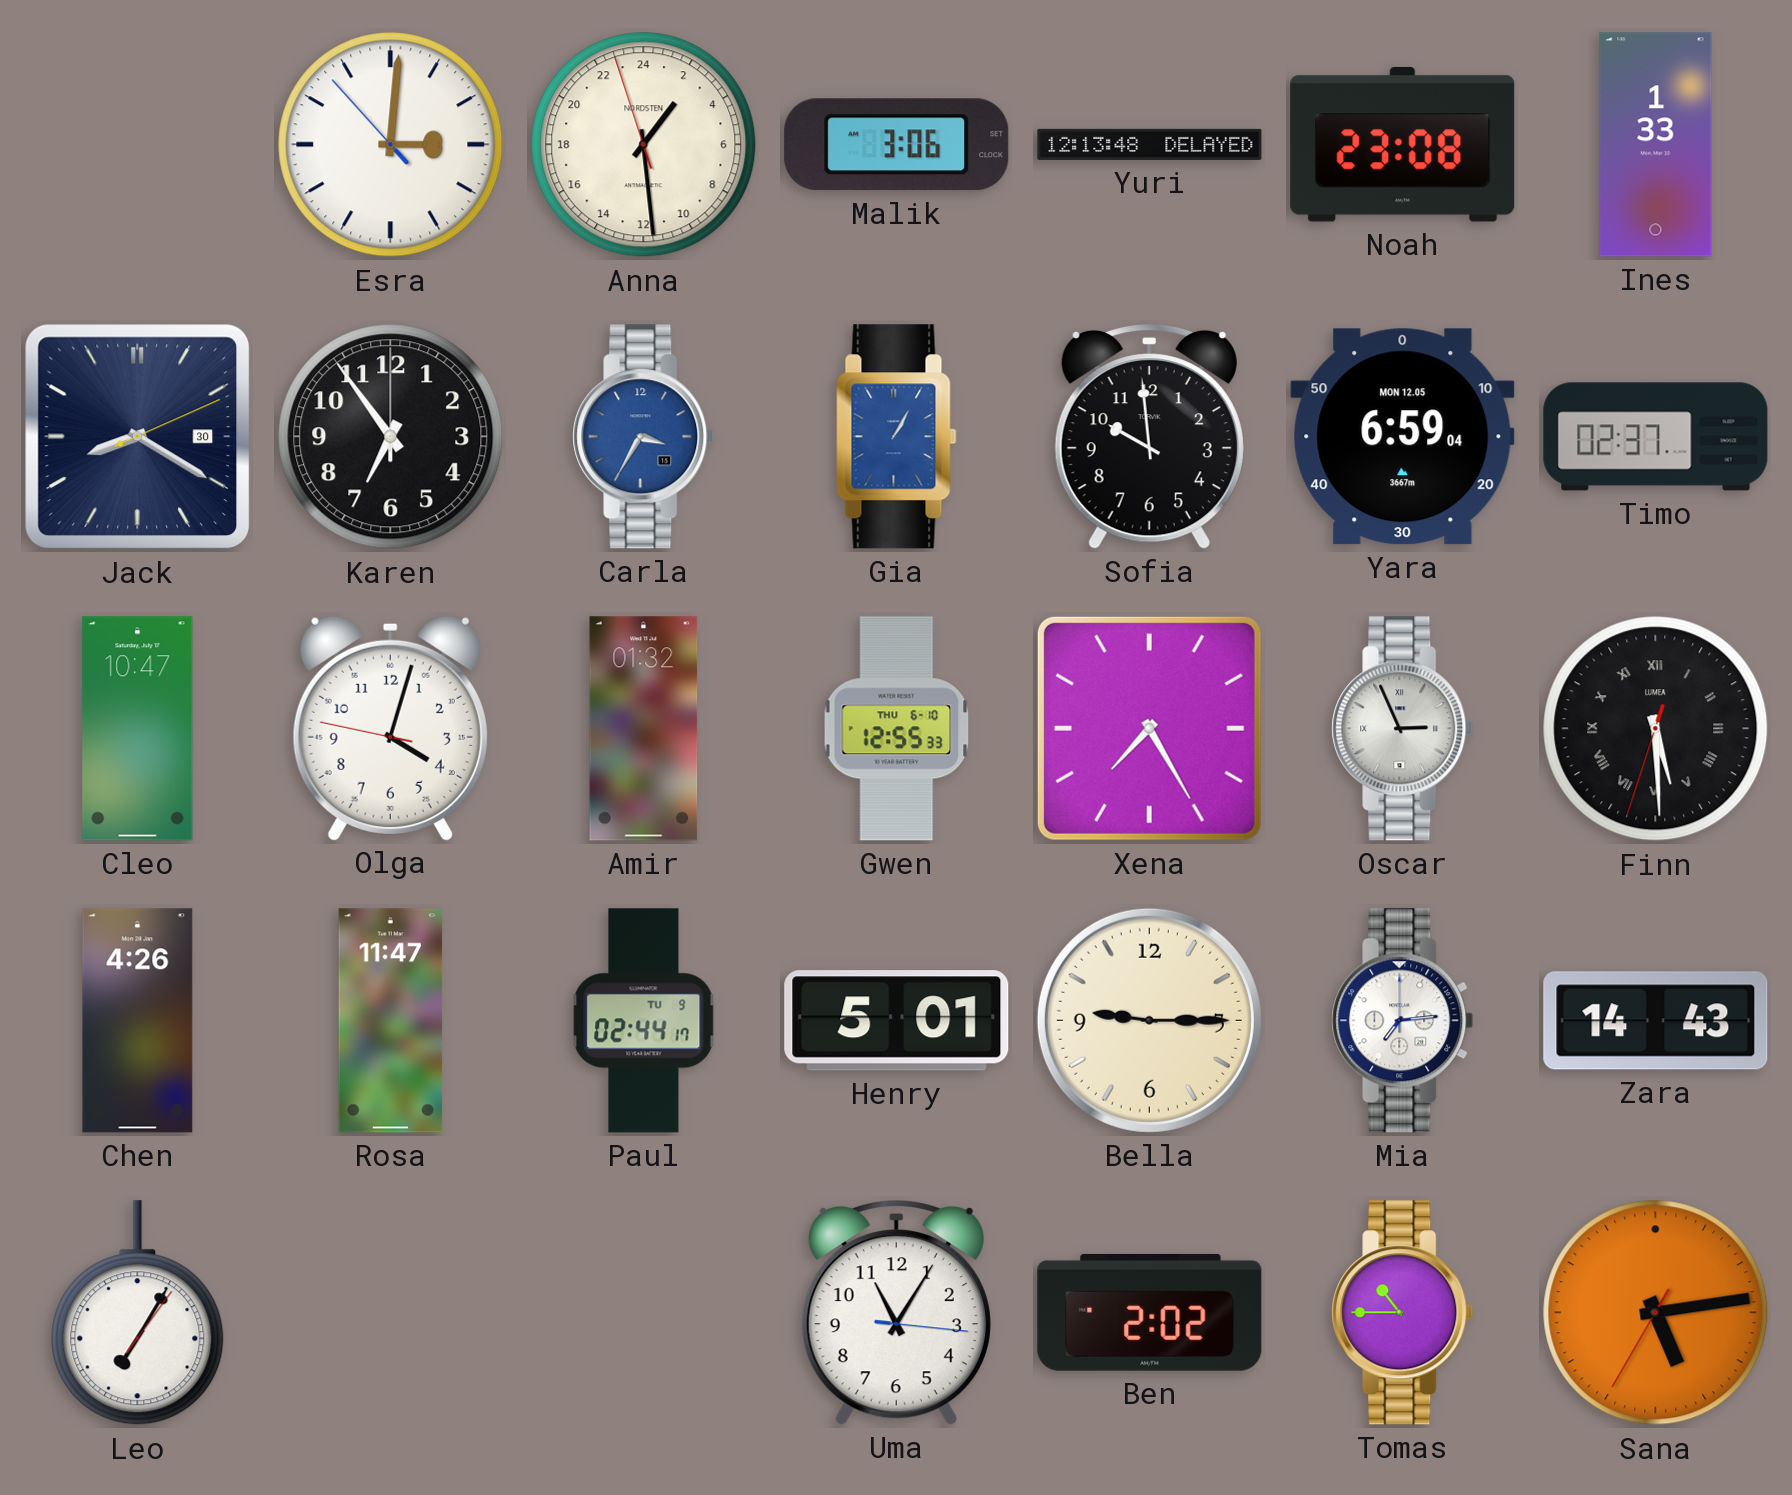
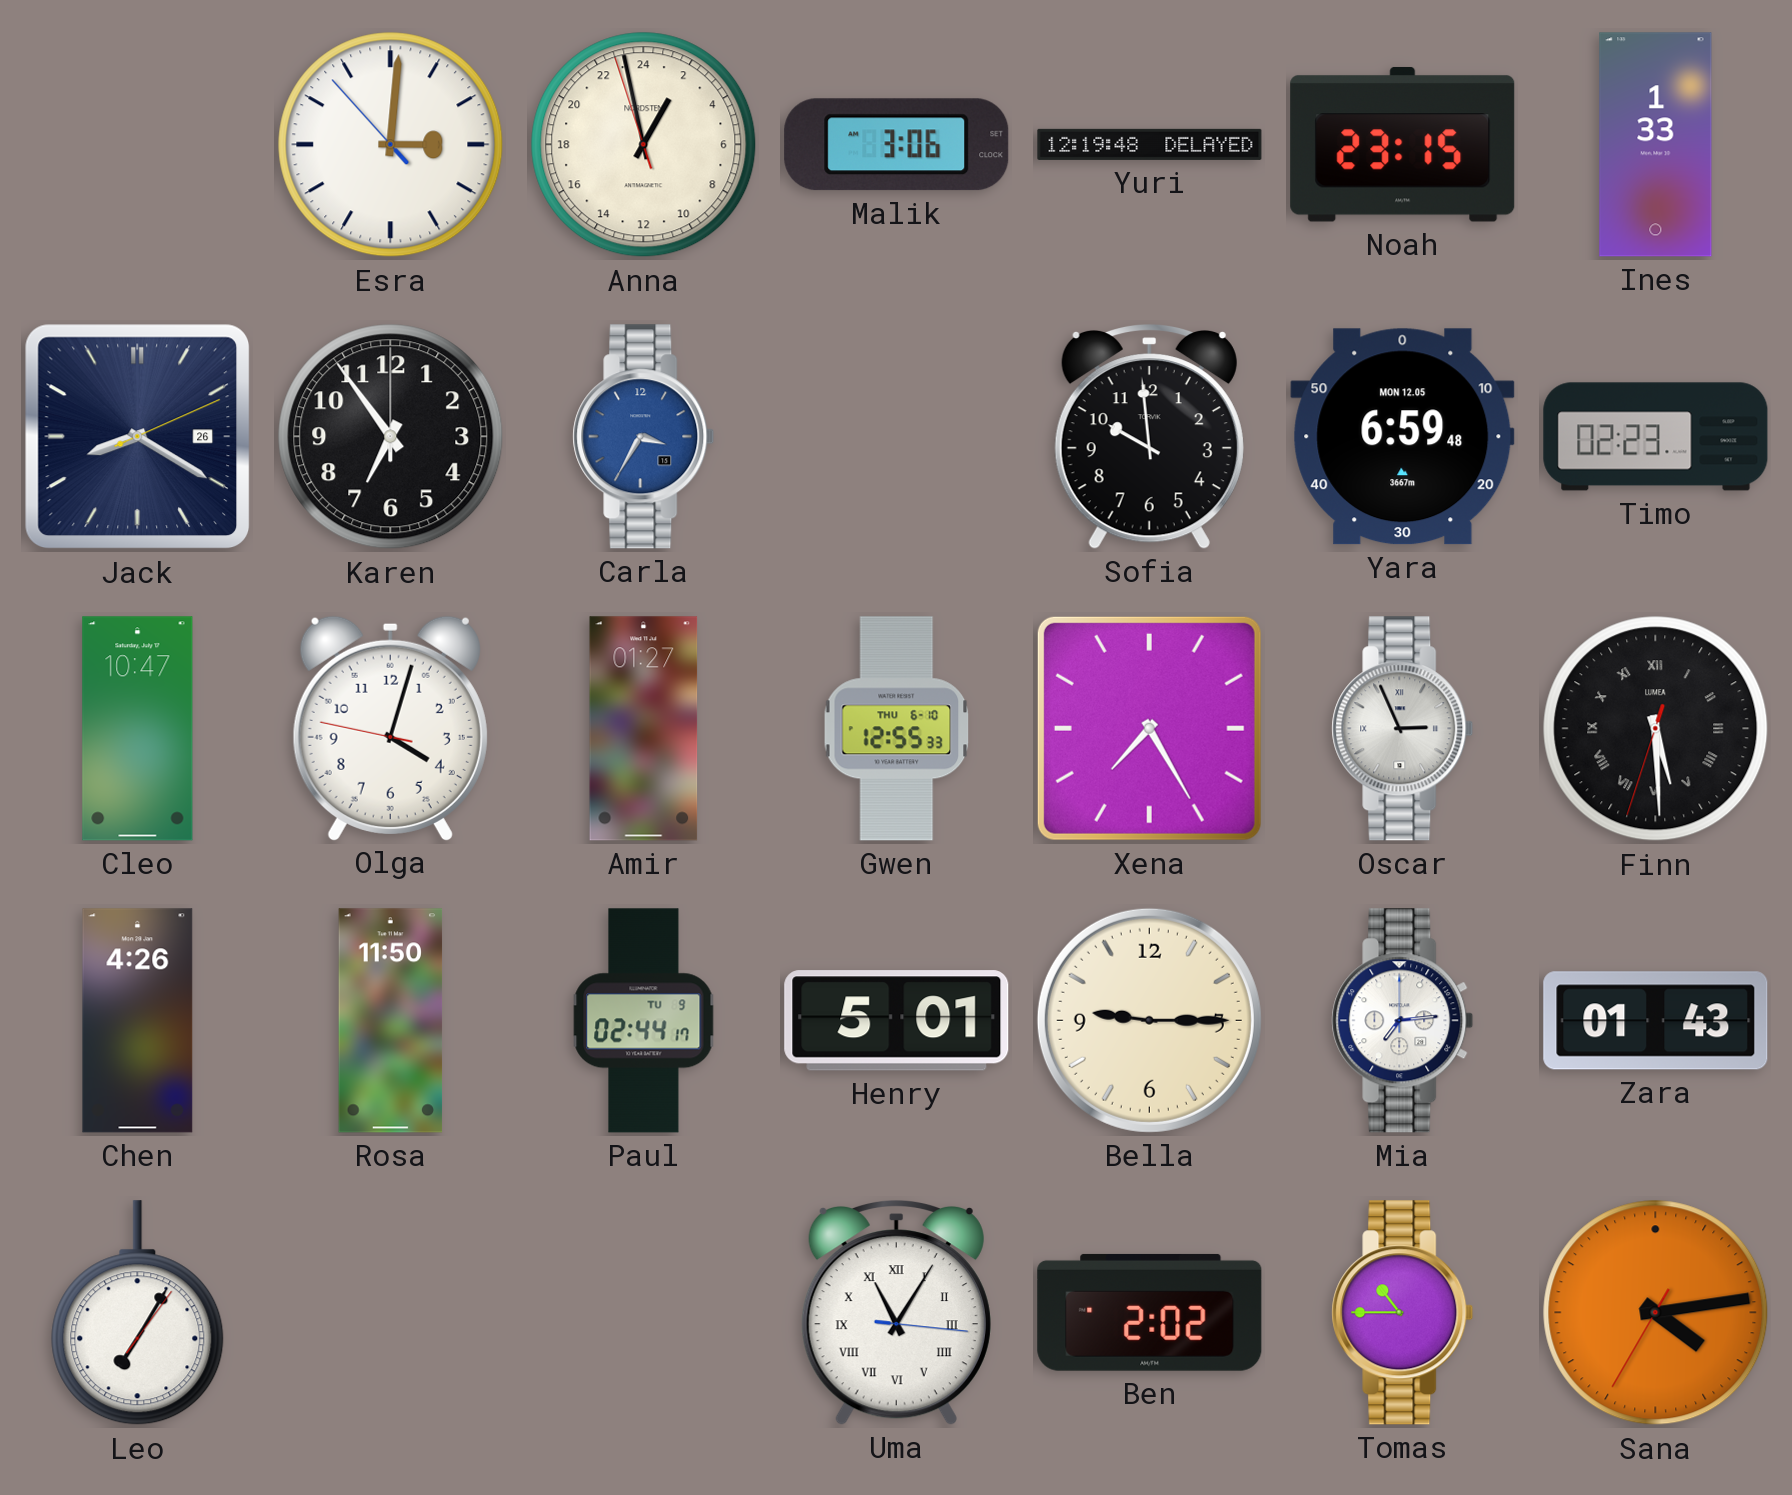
Anna: 2:28 -> 1:57
Yuri: 12:13 -> 12:19
Noah: 23:08 -> 23:15
Jack date: 30 -> 26
Gia: 1:05 -> none
Yara: 6:59:04 -> 6:59:48
Timo: 02:37 -> 02:23
Amir: 01:32 -> 01:27
Rosa: 11:47 -> 11:50
Zara: 14:43 -> 01:43
Uma numerals: Arabic -> Roman
Sana: 5:13 -> 4:13
